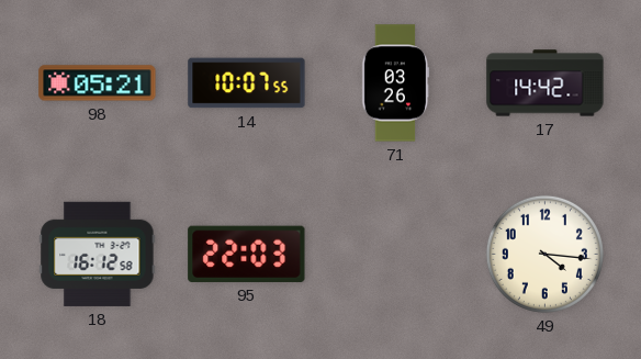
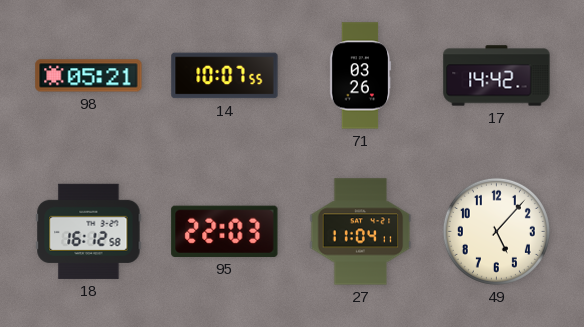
27: none -> 11:04
49: 4:16 -> 5:07
